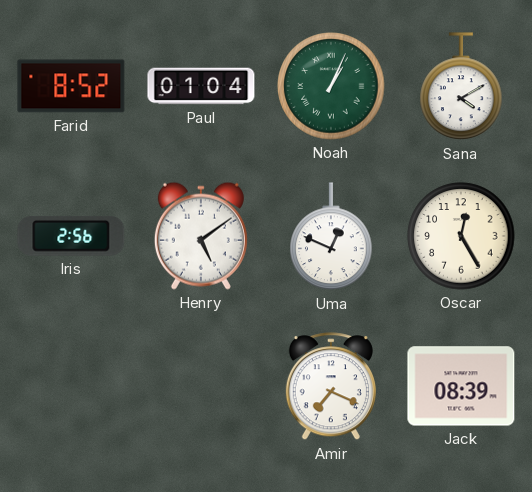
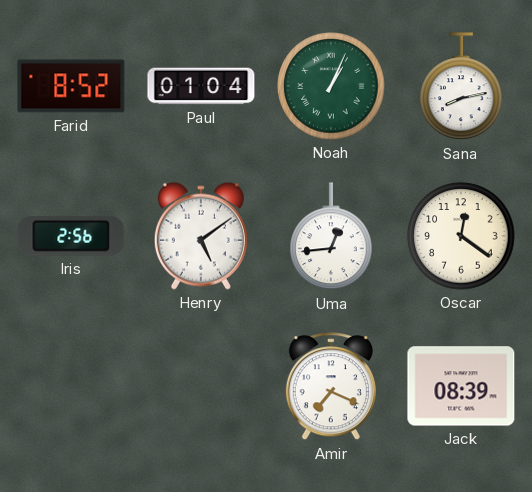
Sana: 4:10 -> 8:13
Uma: 12:49 -> 12:44
Oscar: 12:25 -> 12:21
